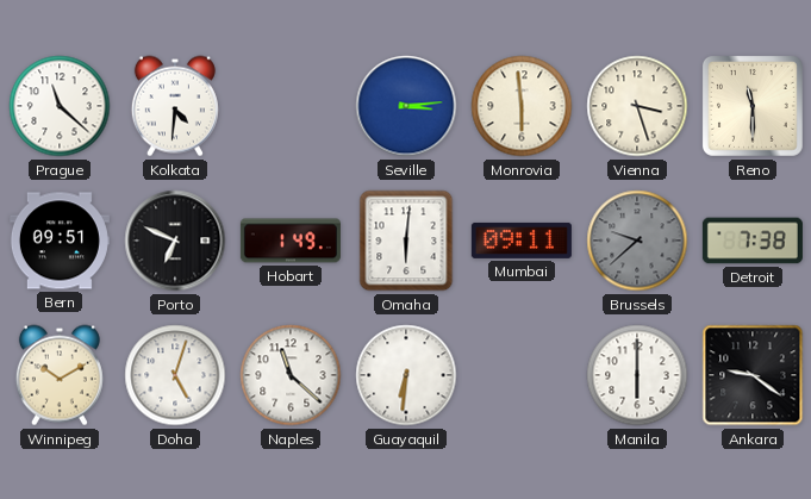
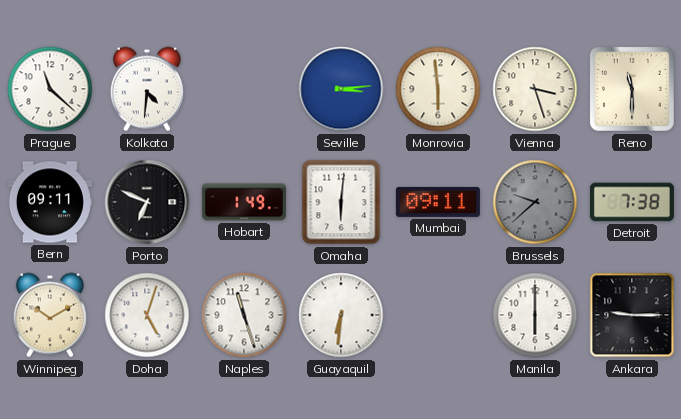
Bern: 09:51 -> 09:11
Naples: 11:22 -> 11:27
Ankara: 9:21 -> 9:15
